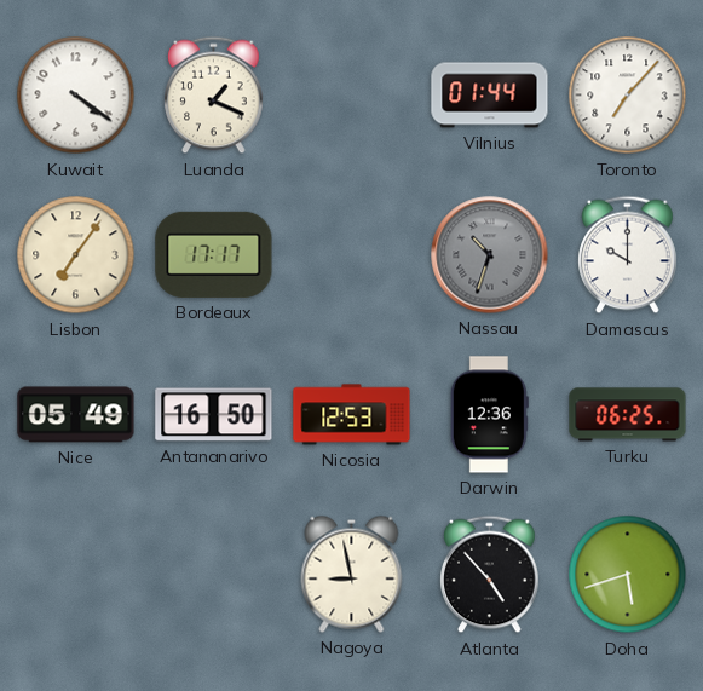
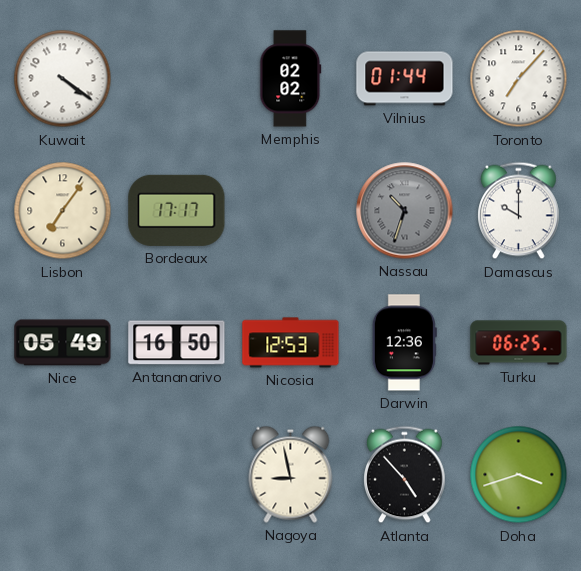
Luanda: 1:19 -> none
Memphis: none -> 02:02
Doha: 5:42 -> 3:42
